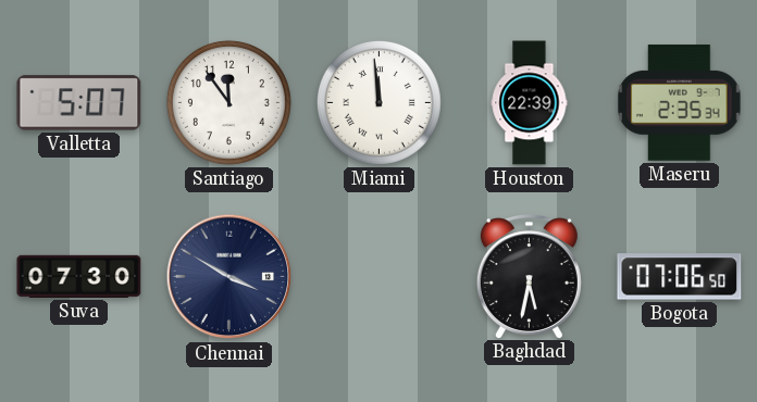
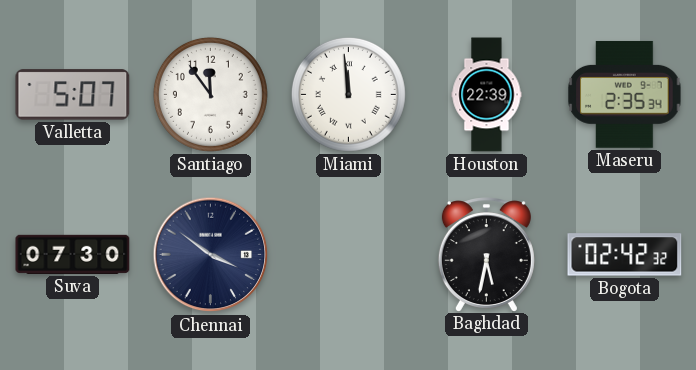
Chennai: 3:50 -> 3:51
Bogota: 07:06 -> 02:42
